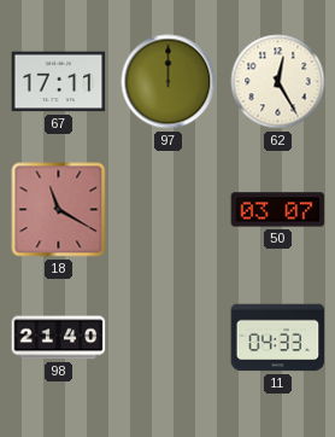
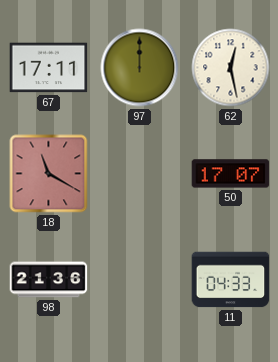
62: 12:25 -> 12:28
50: 03:07 -> 17:07
98: 21:40 -> 21:36
